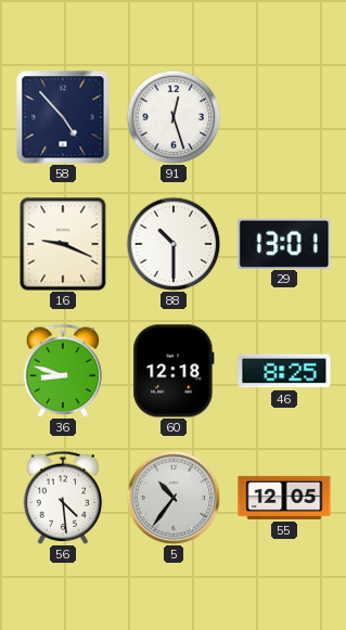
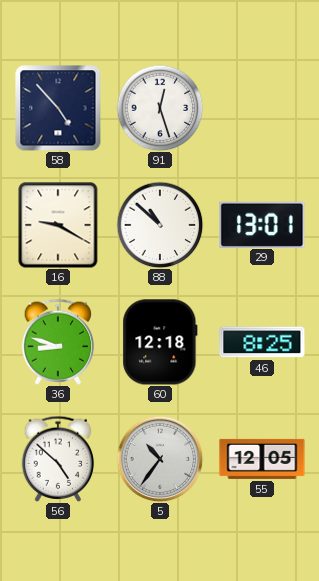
16: 9:19 -> 9:20
88: 10:30 -> 10:52
56: 4:29 -> 4:52
